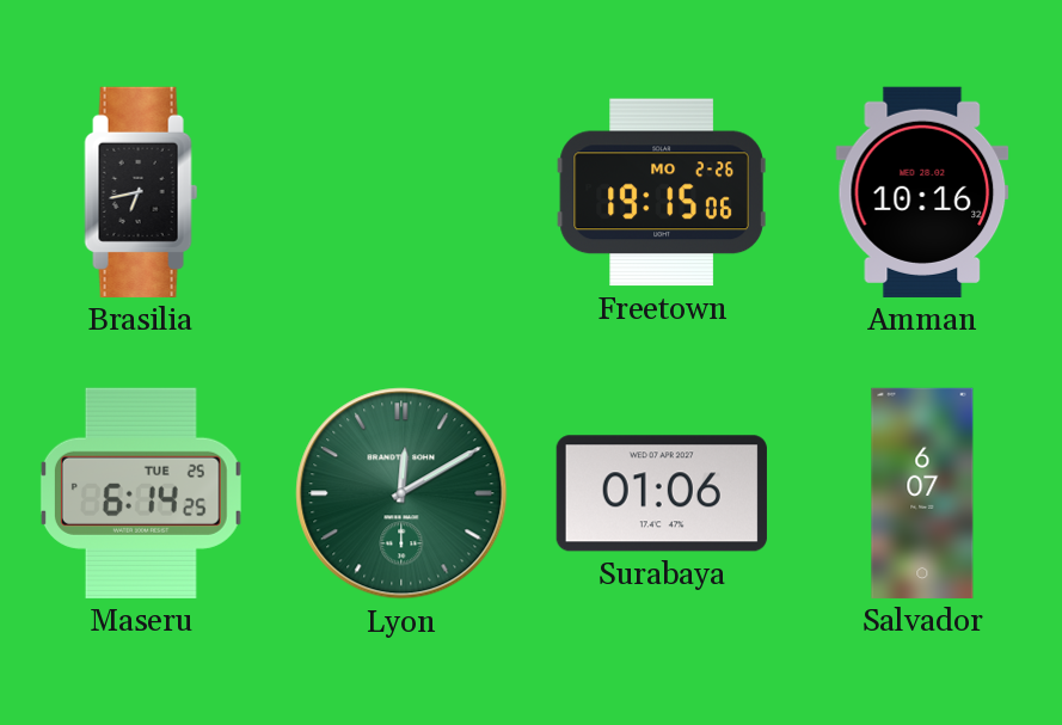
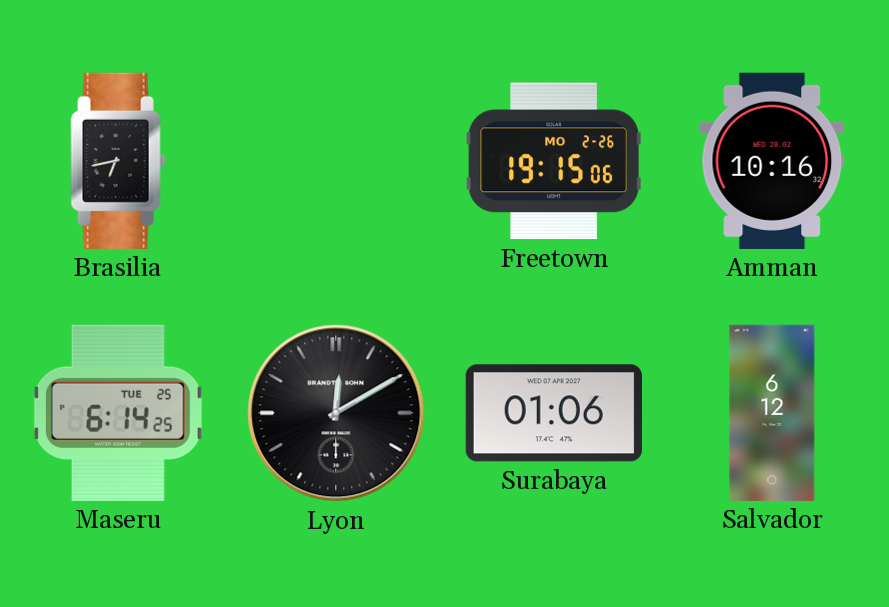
Lyon dial: green -> black
Salvador: 6:07 -> 6:12
